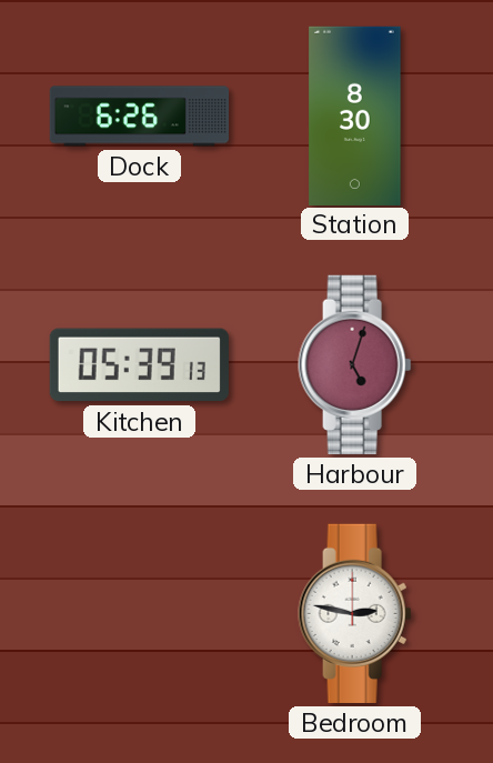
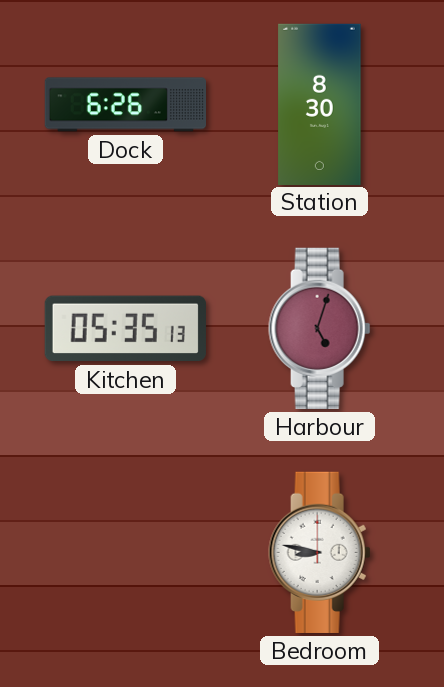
Kitchen: 05:39 -> 05:35
Bedroom: 2:47 -> 8:47
